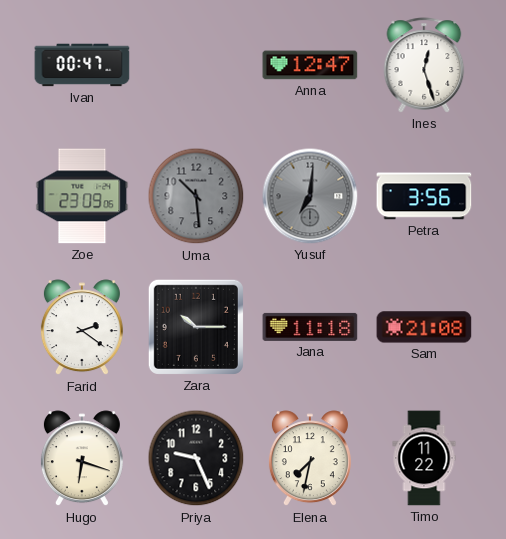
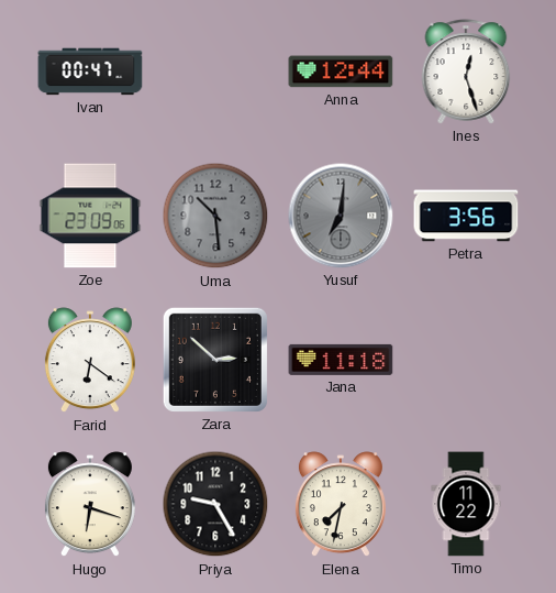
Anna: 12:47 -> 12:44
Farid: 2:21 -> 6:21
Zara: 10:15 -> 2:52
Sam: 21:08 -> none
Priya: 9:26 -> 9:25
